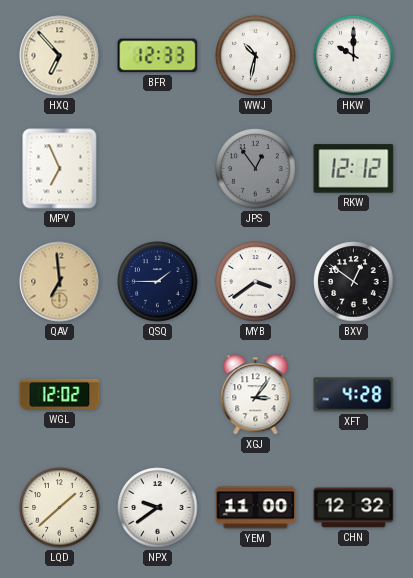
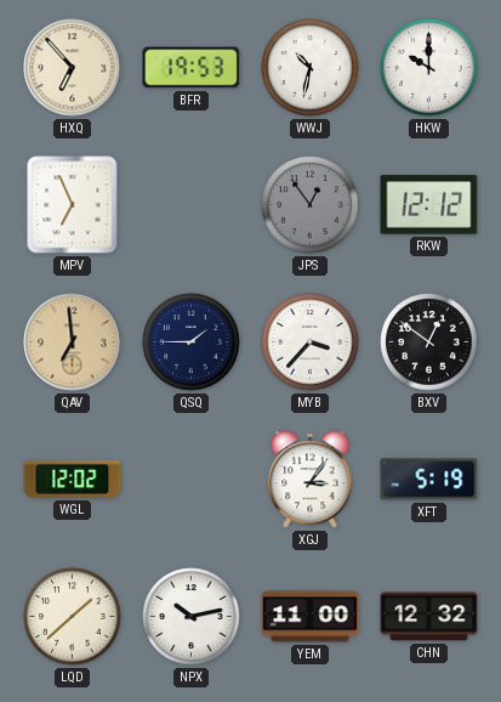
BFR: 12:33 -> 19:53
MYB: 3:39 -> 3:37
XFT: 4:28 -> 5:19
NPX: 9:39 -> 10:13
